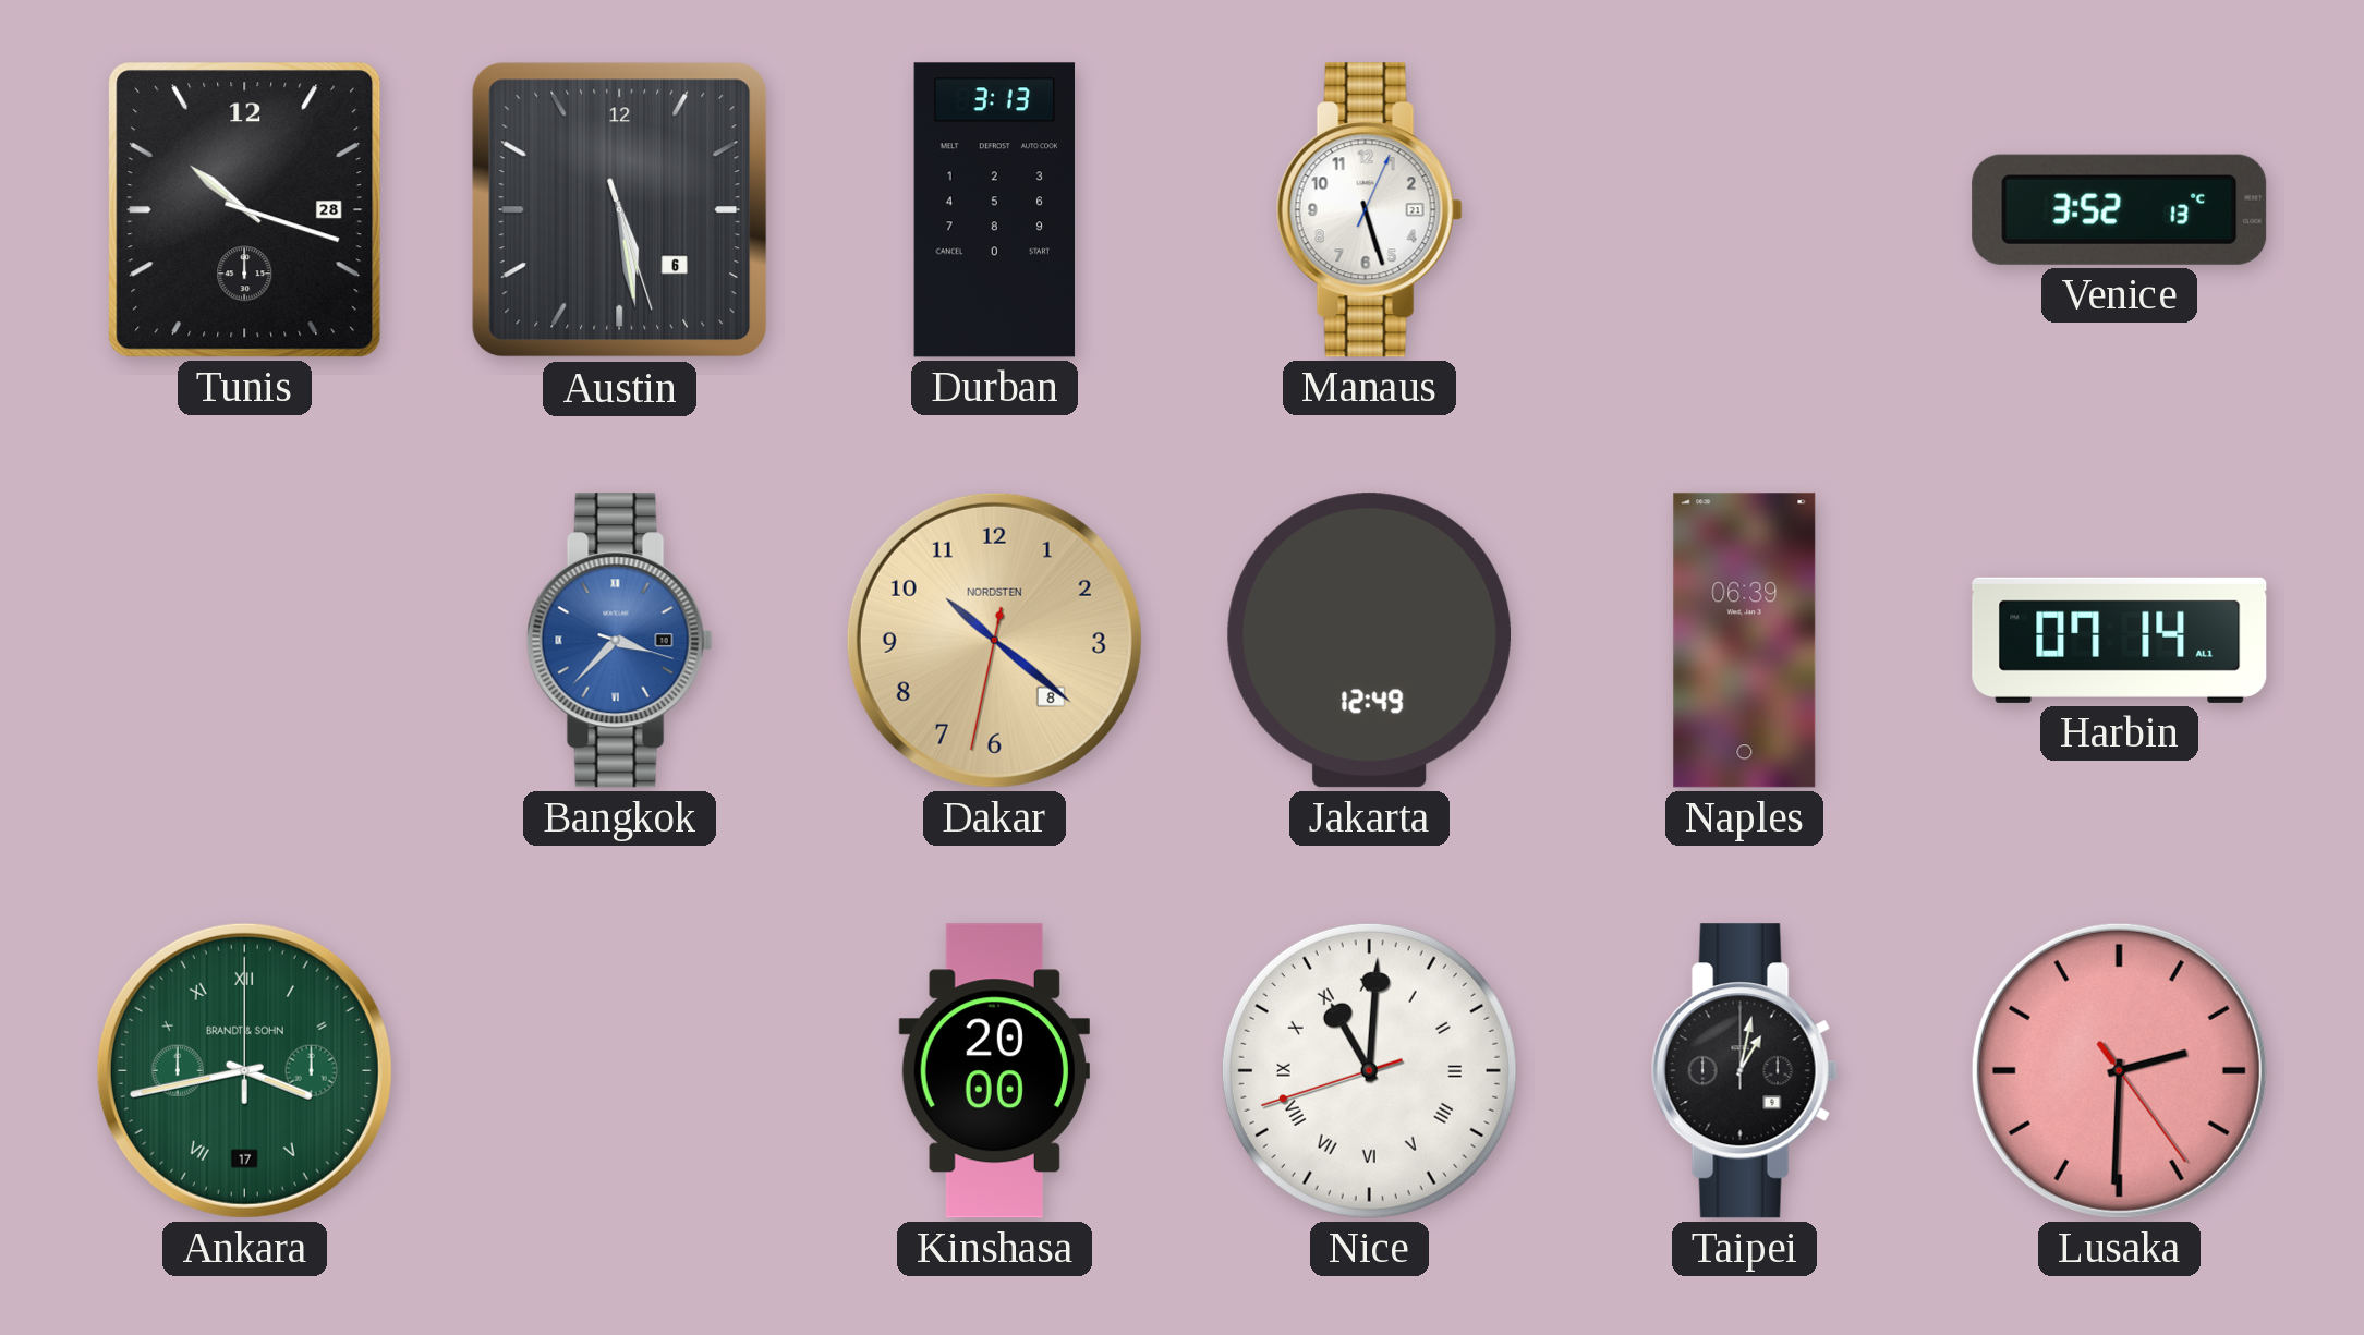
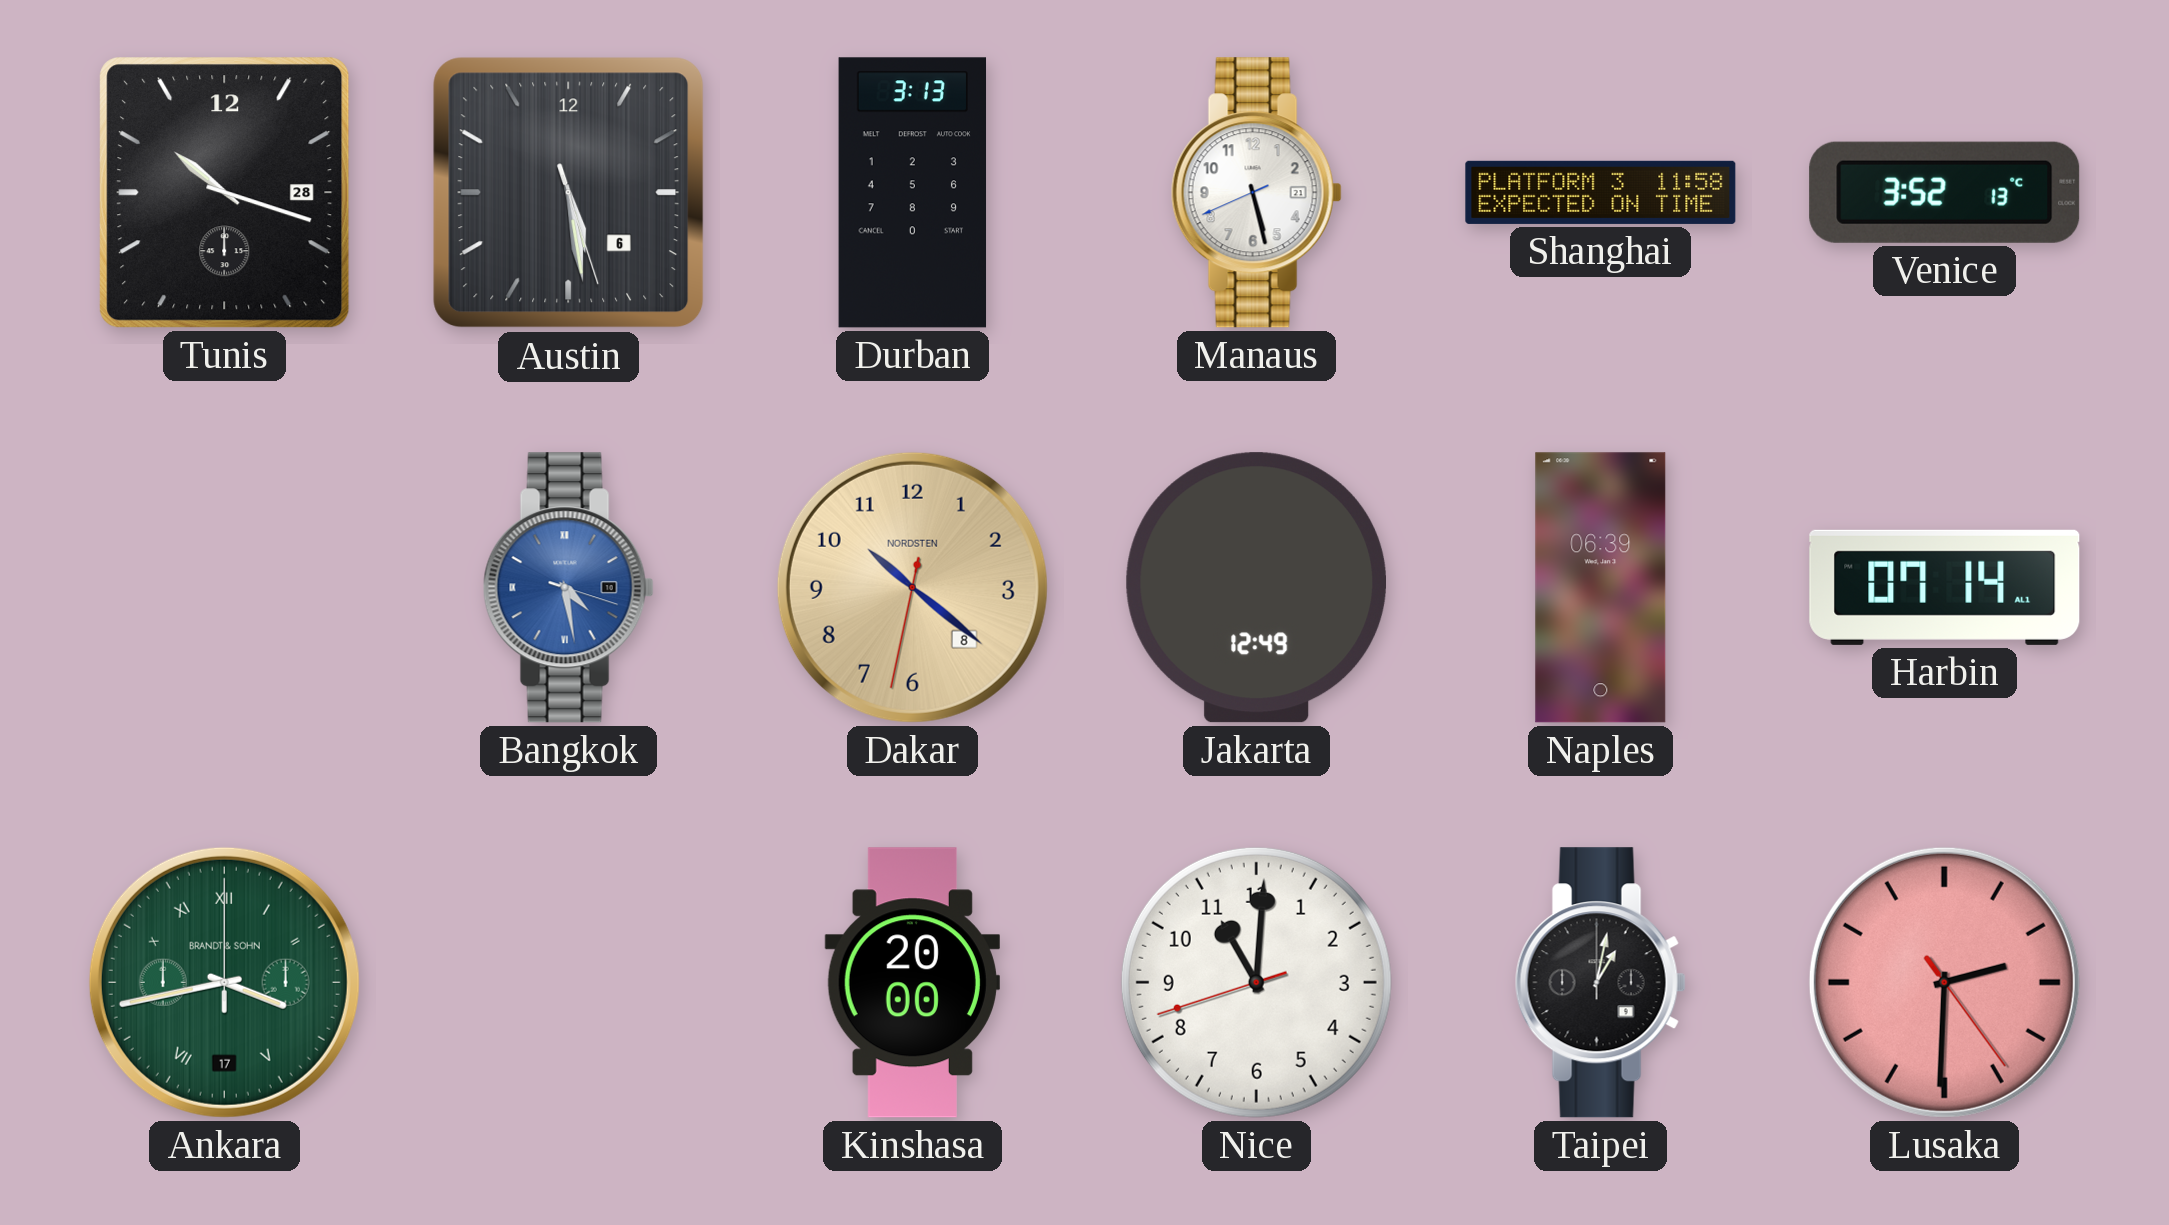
Manaus: 5:27:04 -> 5:27:41
Shanghai: none -> 11:58
Bangkok: 3:37 -> 4:28
Nice numerals: Roman -> Arabic
